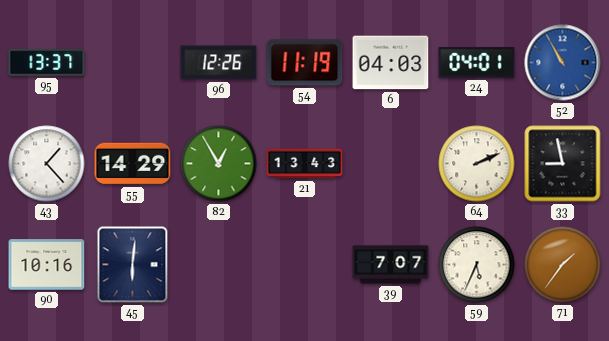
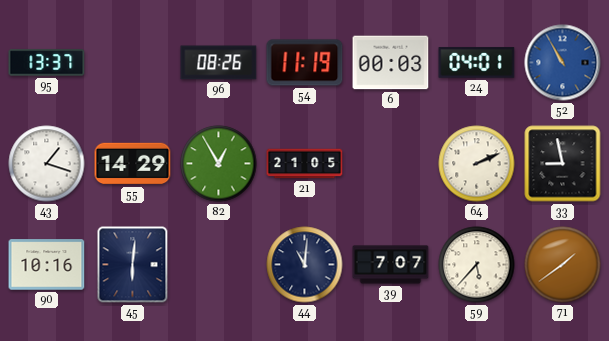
96: 12:26 -> 08:26
6: 04:03 -> 00:03
43: 1:23 -> 1:18
21: 13:43 -> 21:05
44: none -> 11:01
59: 5:34 -> 5:37
71: 1:36 -> 1:39
